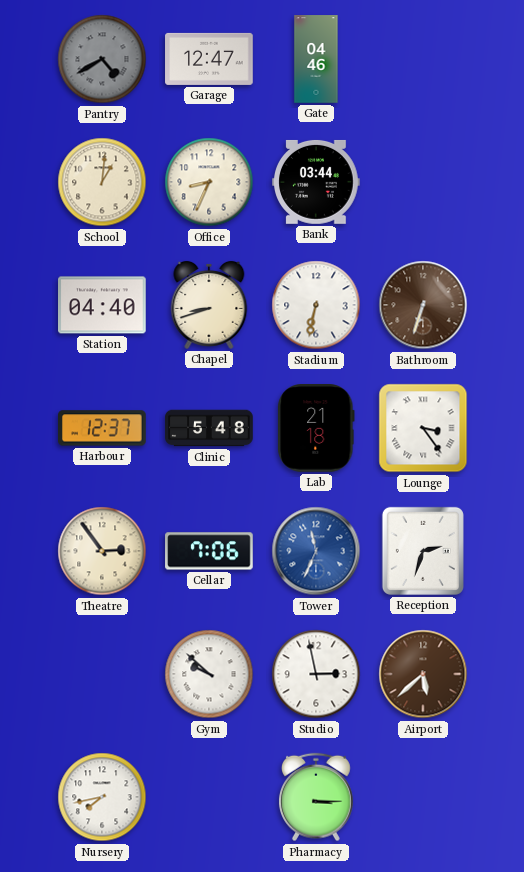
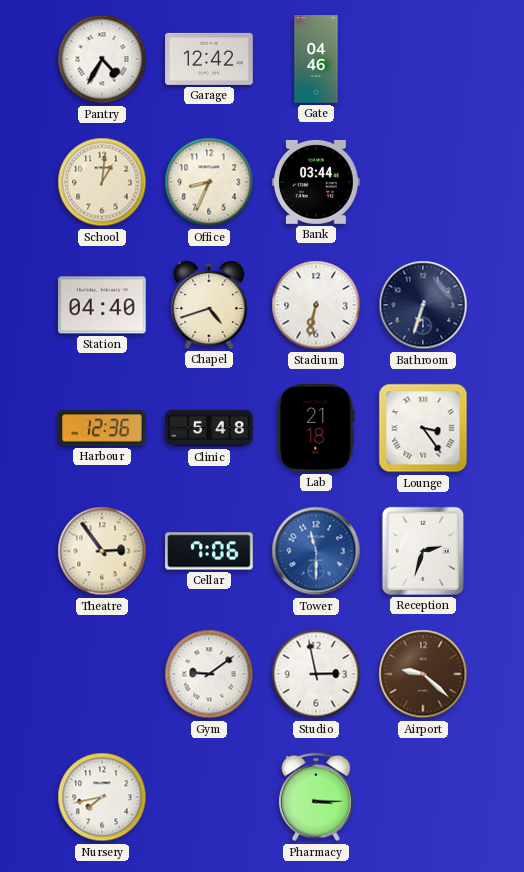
Pantry: 4:40 -> 4:35
Pantry dial: grey -> white
Garage: 12:47 -> 12:42
Chapel: 8:42 -> 4:42
Bathroom dial: brown -> navy
Harbour: 12:37 -> 12:36
Tower: 11:34 -> 11:30
Gym: 9:52 -> 9:09
Airport: 5:38 -> 9:22
